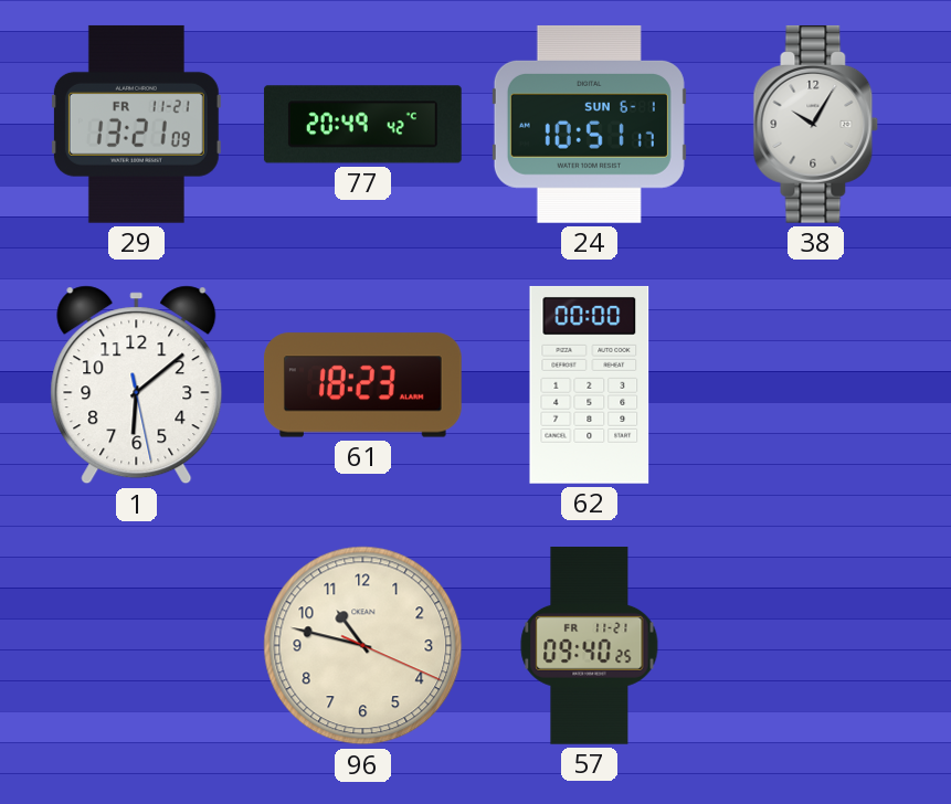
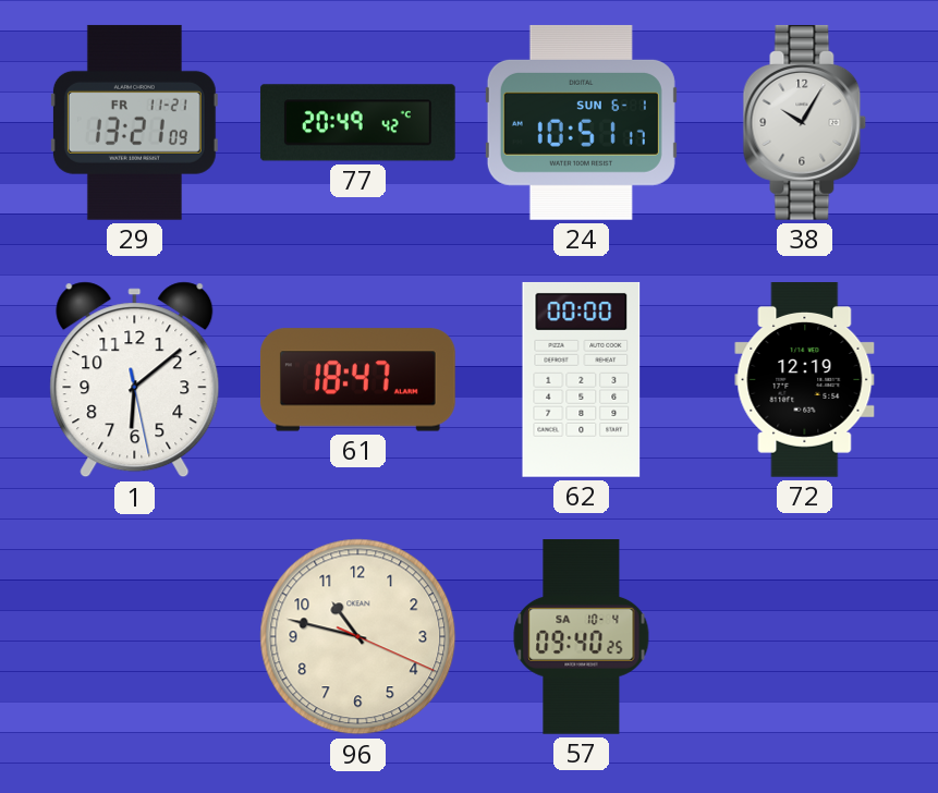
61: 18:23 -> 18:47
72: none -> 12:19
57 date: FR 11-21 -> SA 10-4
